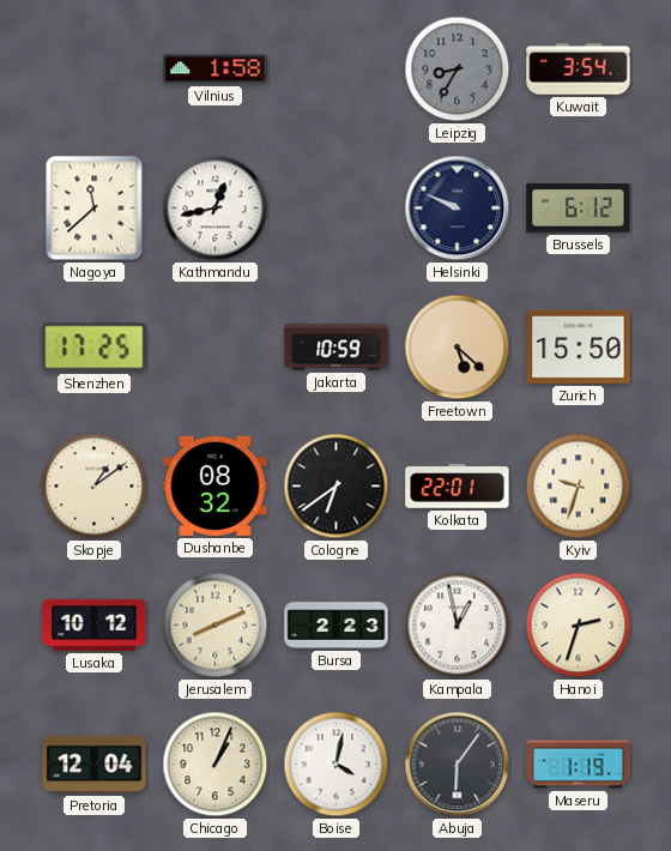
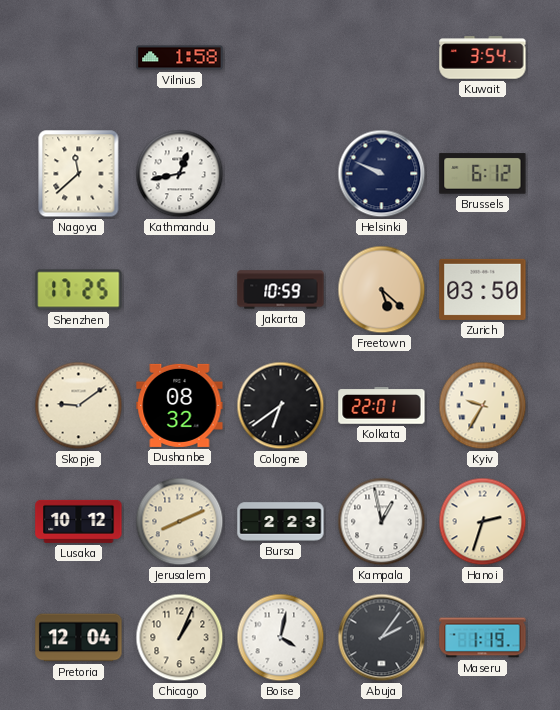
Leipzig: 8:35 -> none
Zurich: 15:50 -> 03:50
Skopje: 1:09 -> 9:09
Kyiv: 9:33 -> 9:35
Abuja: 6:06 -> 2:06
